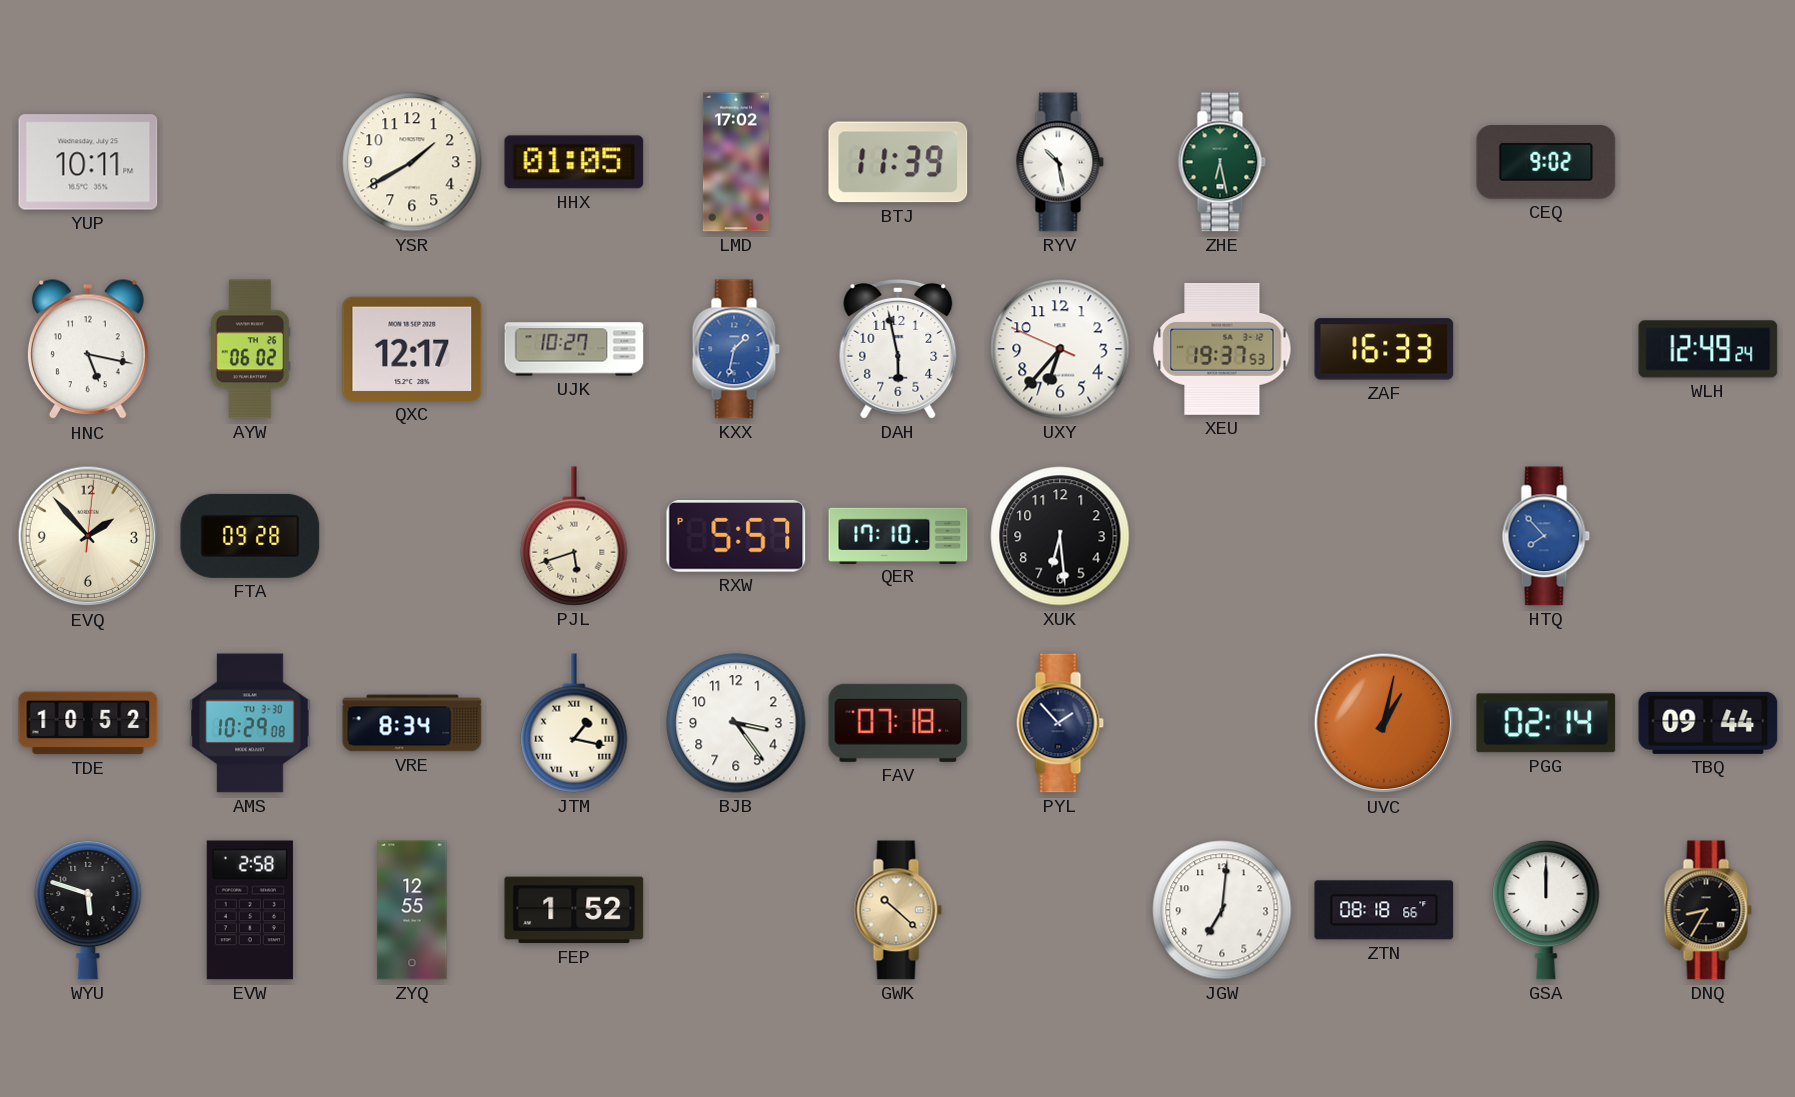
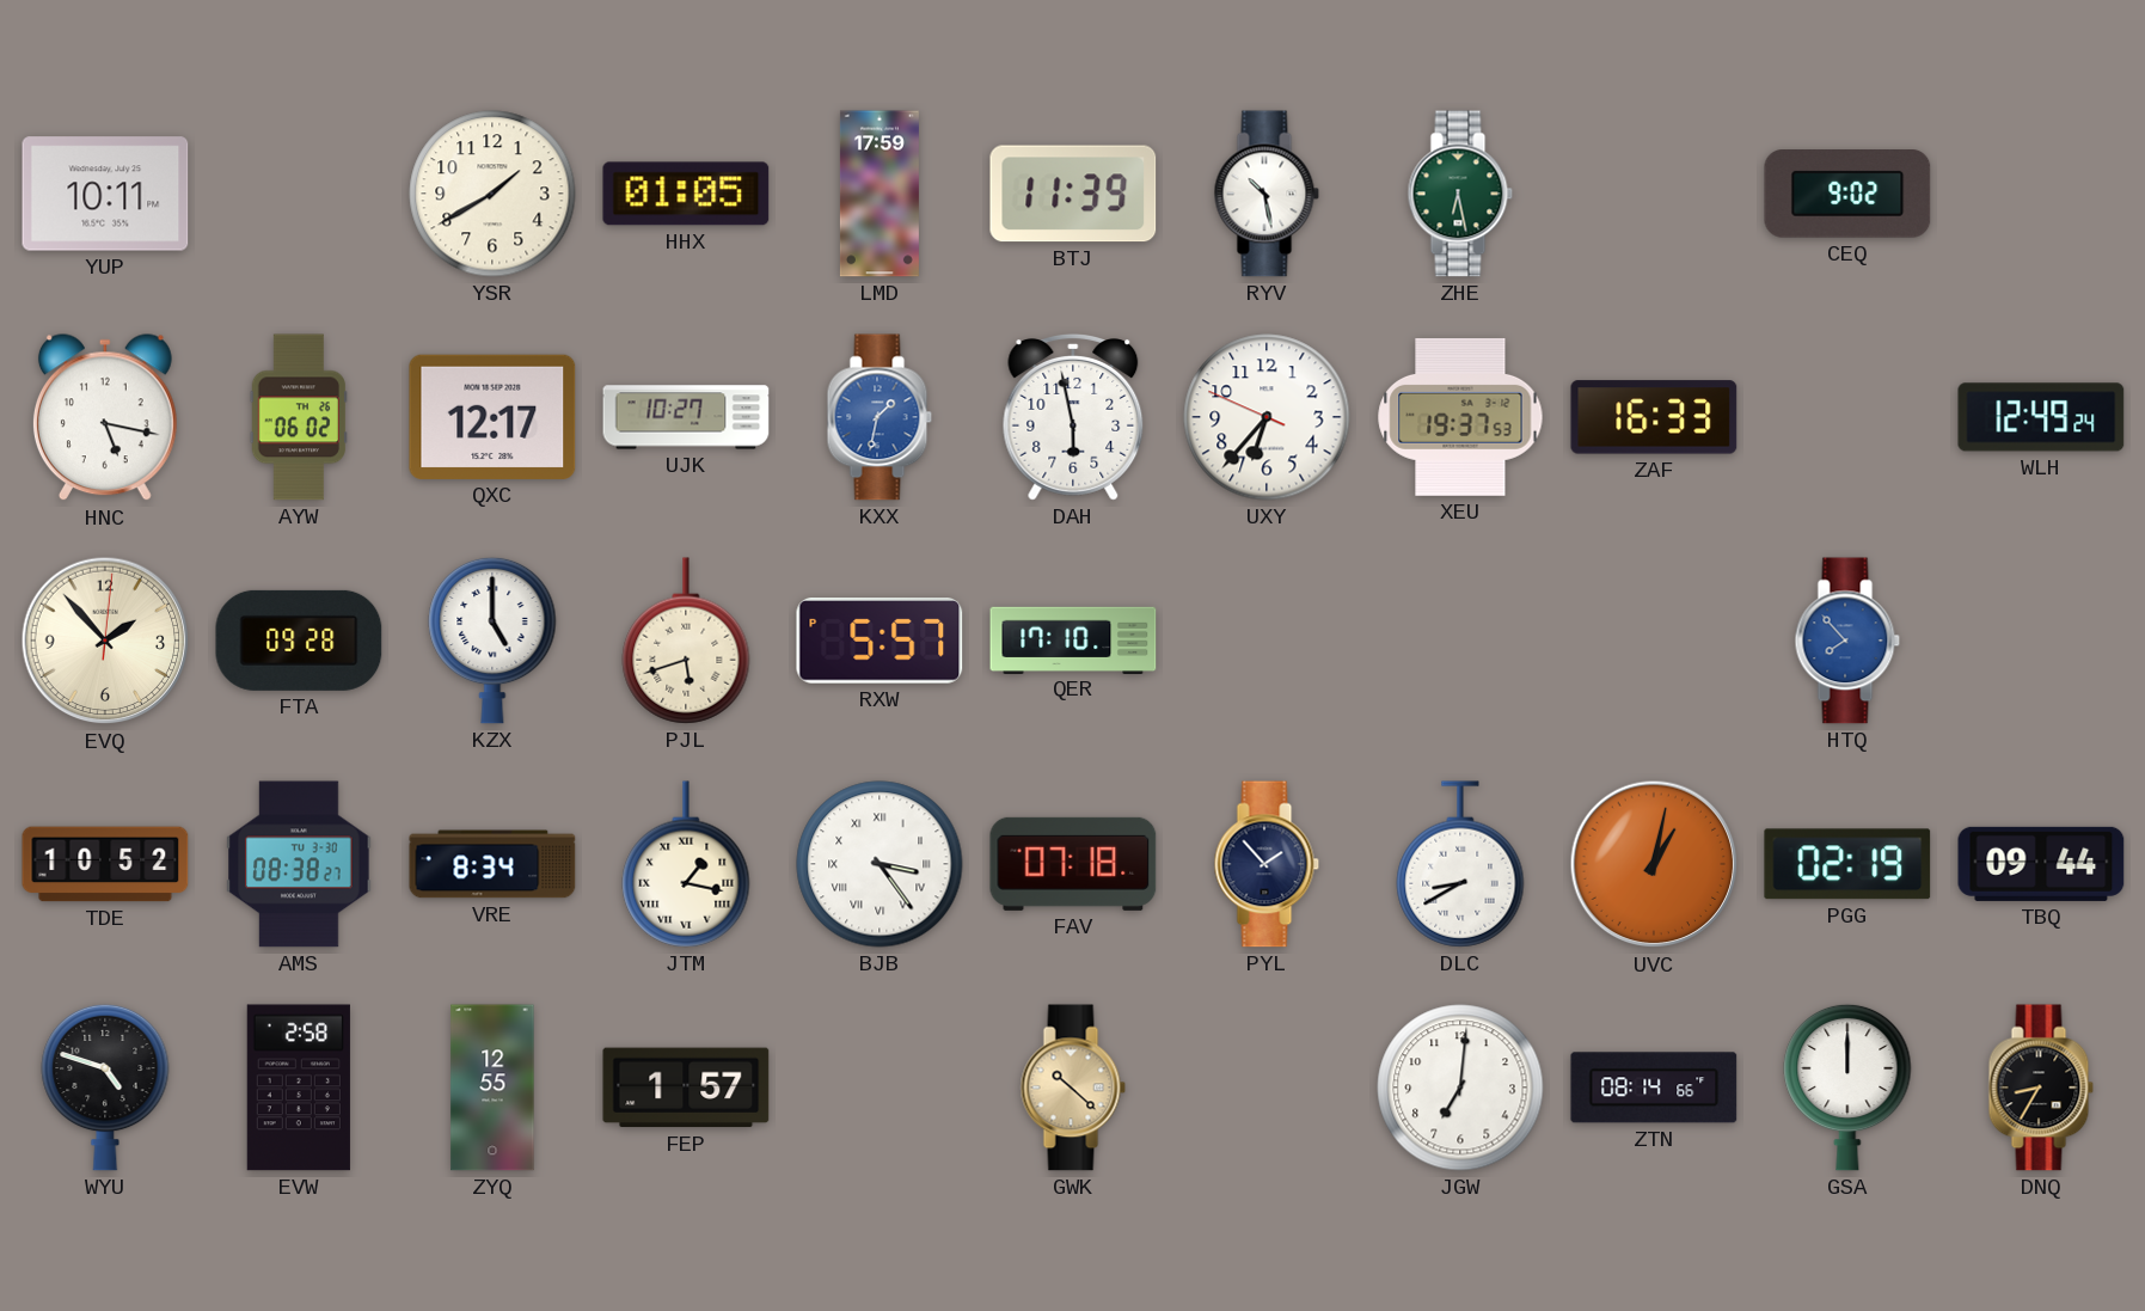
LMD: 17:02 -> 17:59
KZX: none -> 5:00
XUK: 6:29 -> none
AMS: 10:29 -> 08:38
BJB numerals: Arabic -> Roman
DLC: none -> 8:40
PGG: 02:14 -> 02:19
WYU: 5:48 -> 4:48
FEP: 1:52 -> 1:57
ZTN: 08:18 -> 08:14
